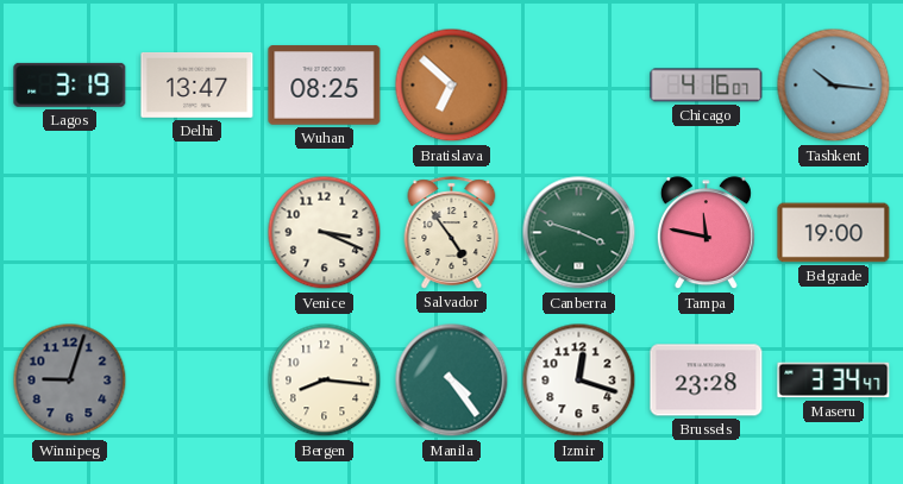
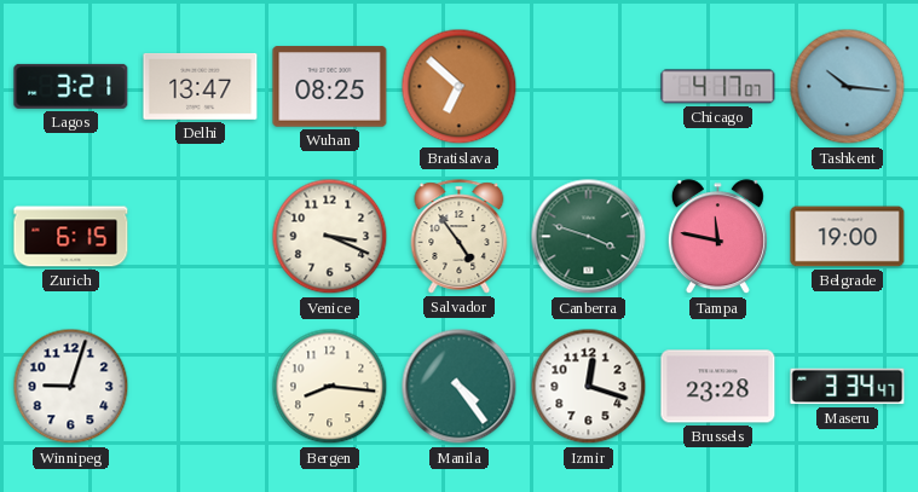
Lagos: 3:19 -> 3:21
Chicago: 4:16 -> 4:17
Zurich: none -> 6:15
Winnipeg dial: grey -> white
